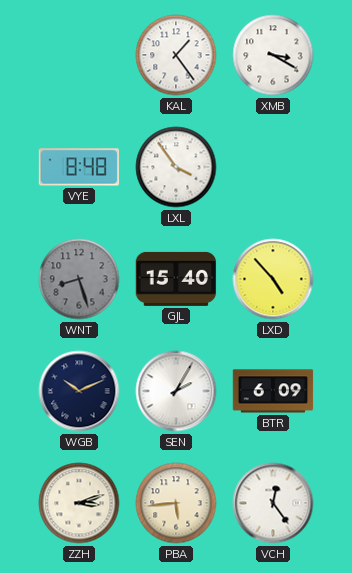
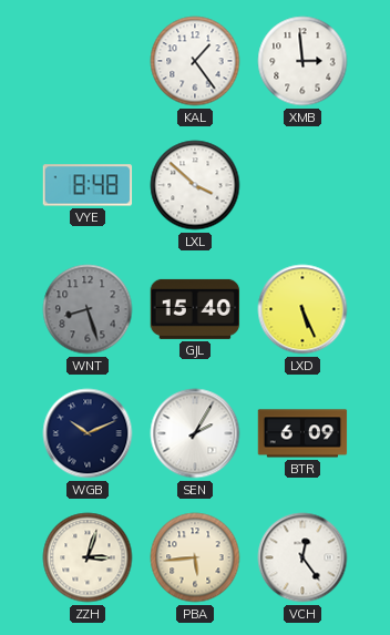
XMB: 3:20 -> 2:59
LXL: 3:54 -> 3:52
LXD: 4:53 -> 5:26
ZZH: 3:12 -> 3:03
